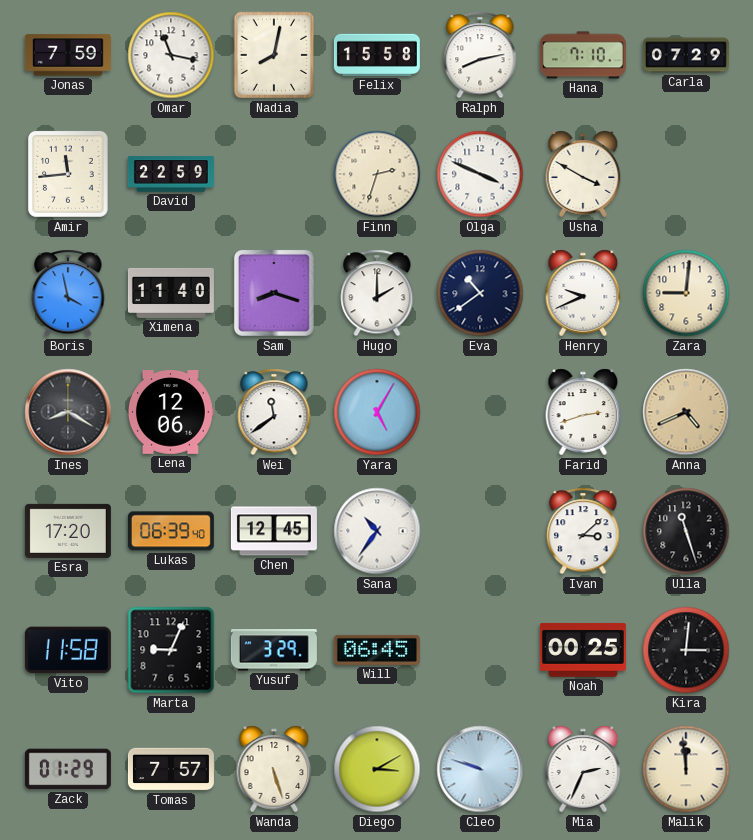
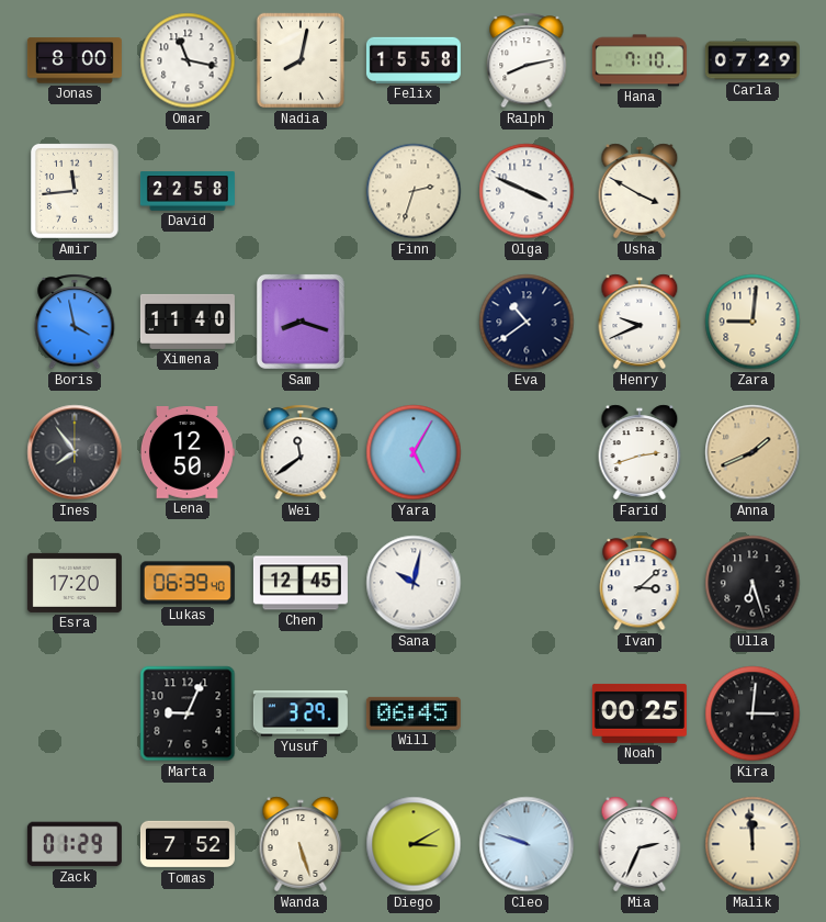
Jonas: 7:59 -> 8:00
David: 22:59 -> 22:58
Hugo: 2:00 -> none
Ines: 8:20 -> 7:54
Lena: 12:06 -> 12:50
Anna: 4:41 -> 1:41
Sana: 10:36 -> 10:02
Ulla: 11:27 -> 6:27
Vito: 11:58 -> none
Tomas: 7:57 -> 7:52
